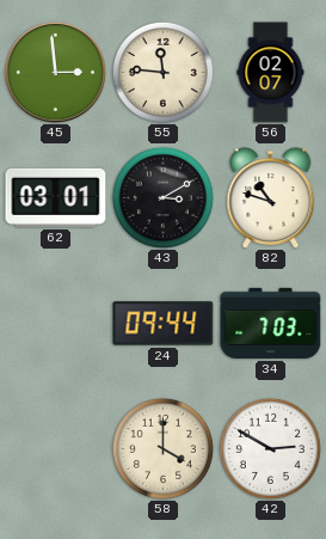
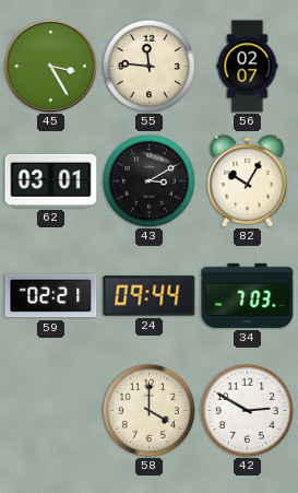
45: 2:59 -> 3:25
82: 10:48 -> 10:05
59: none -> 02:21
